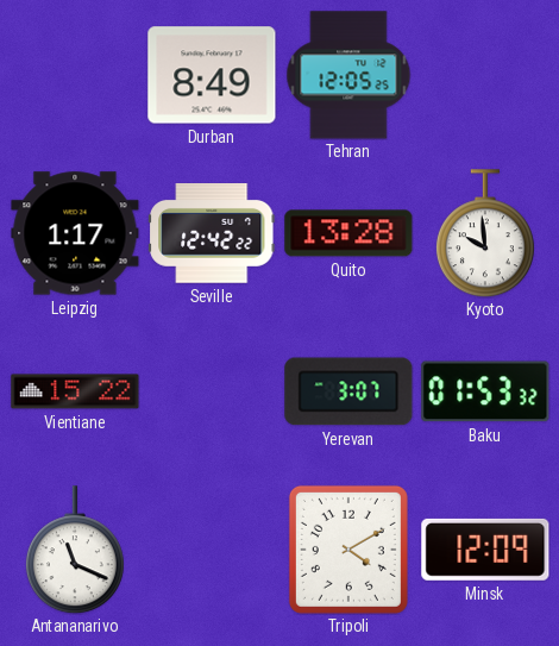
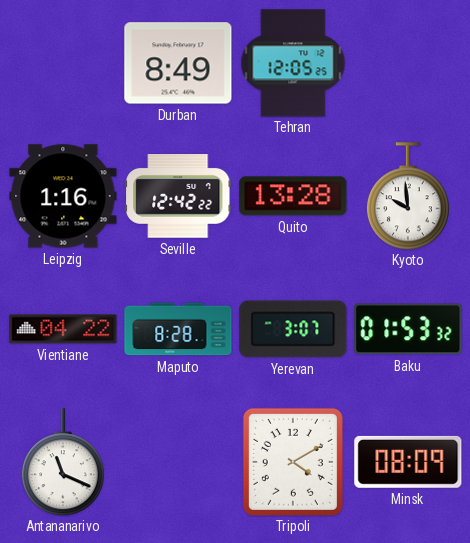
Leipzig: 1:17 -> 1:16
Vientiane: 15:22 -> 04:22
Maputo: none -> 8:28
Minsk: 12:09 -> 08:09
